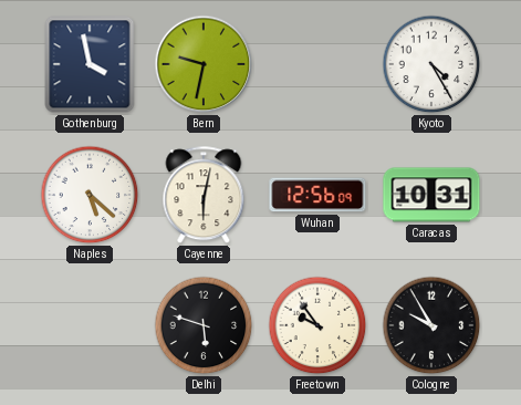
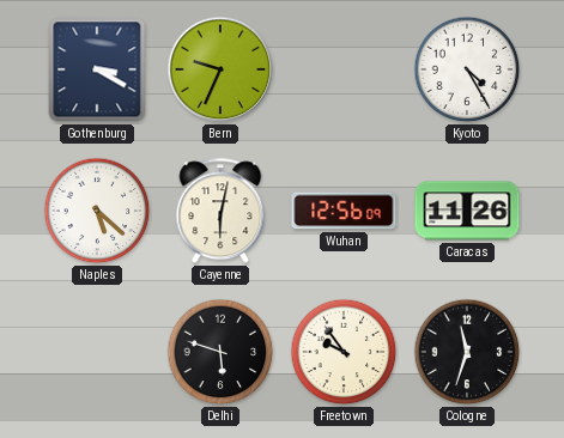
Gothenburg: 3:58 -> 3:20
Bern: 9:32 -> 9:34
Caracas: 10:31 -> 11:26
Cologne: 9:55 -> 11:33
